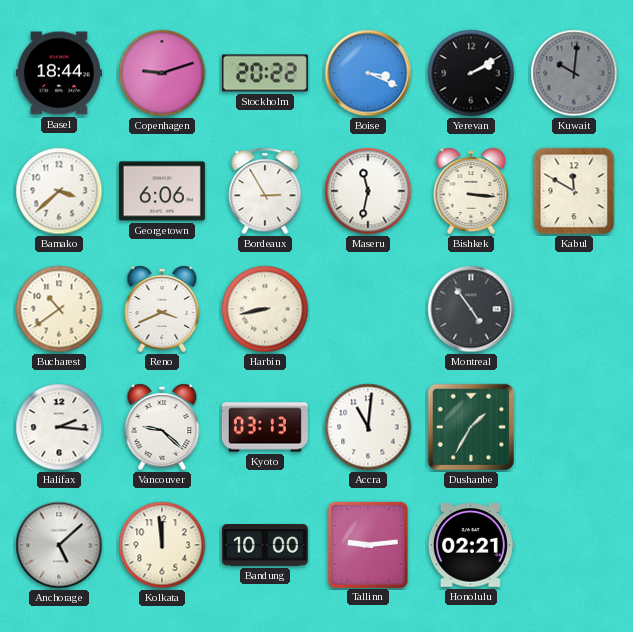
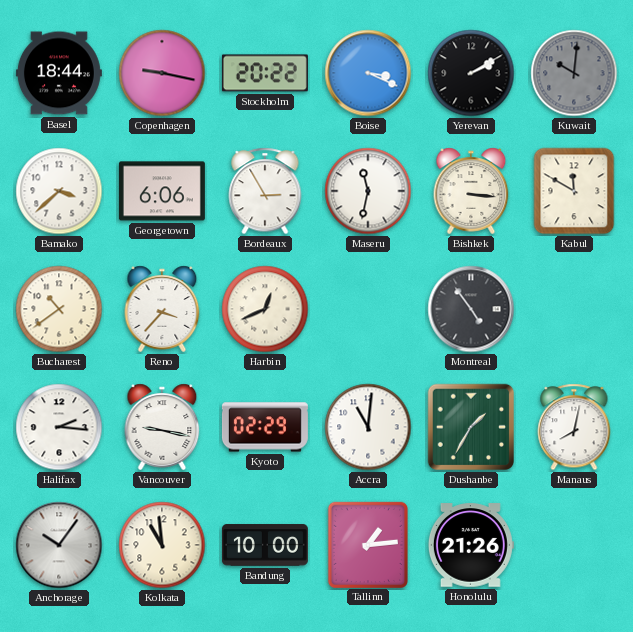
Copenhagen: 9:12 -> 9:17
Reno: 3:41 -> 3:37
Harbin: 8:43 -> 12:41
Vancouver: 9:22 -> 9:17
Kyoto: 03:13 -> 02:29
Manaus: none -> 8:02
Anchorage: 5:08 -> 10:06
Kolkata: 11:59 -> 10:59
Tallinn: 9:14 -> 1:14
Honolulu: 02:21 -> 21:26
